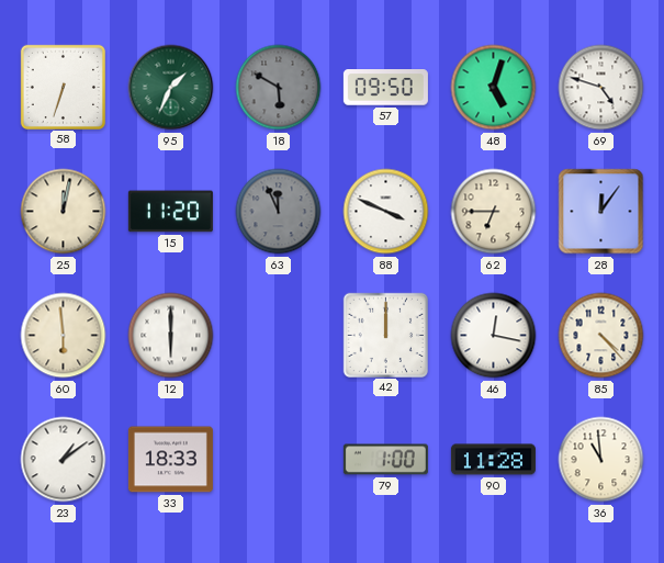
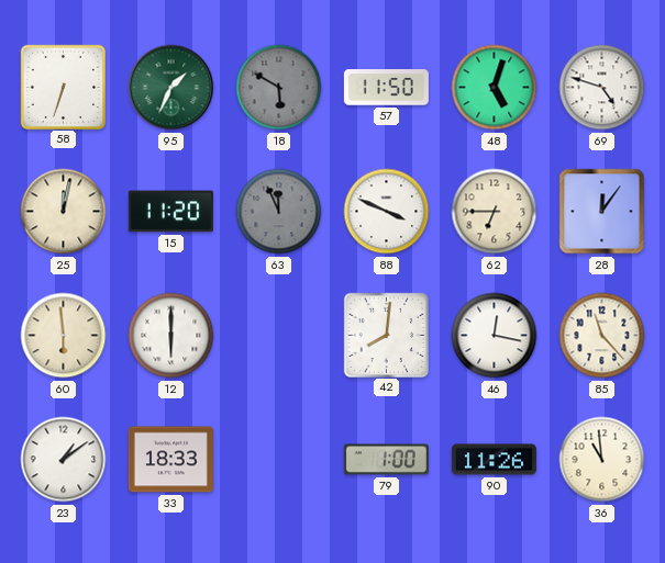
57: 09:50 -> 11:50
42: 12:00 -> 8:01
85: 4:23 -> 11:23
90: 11:28 -> 11:26
